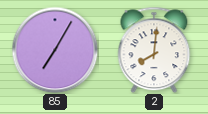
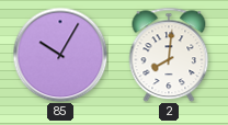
85: 7:05 -> 10:05
